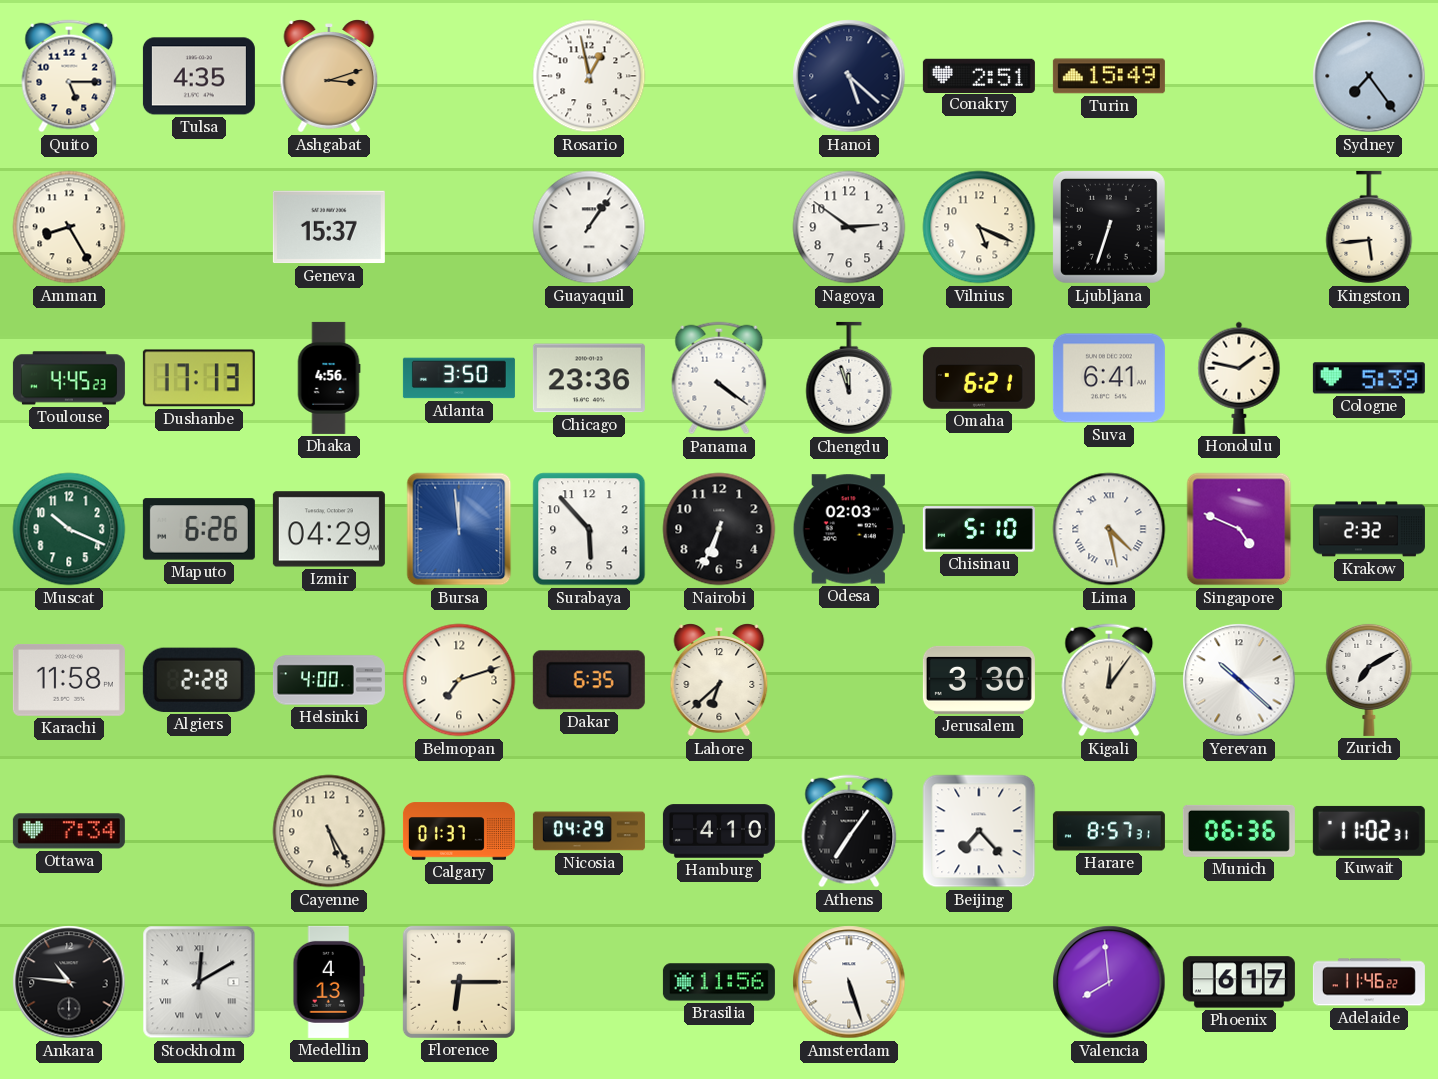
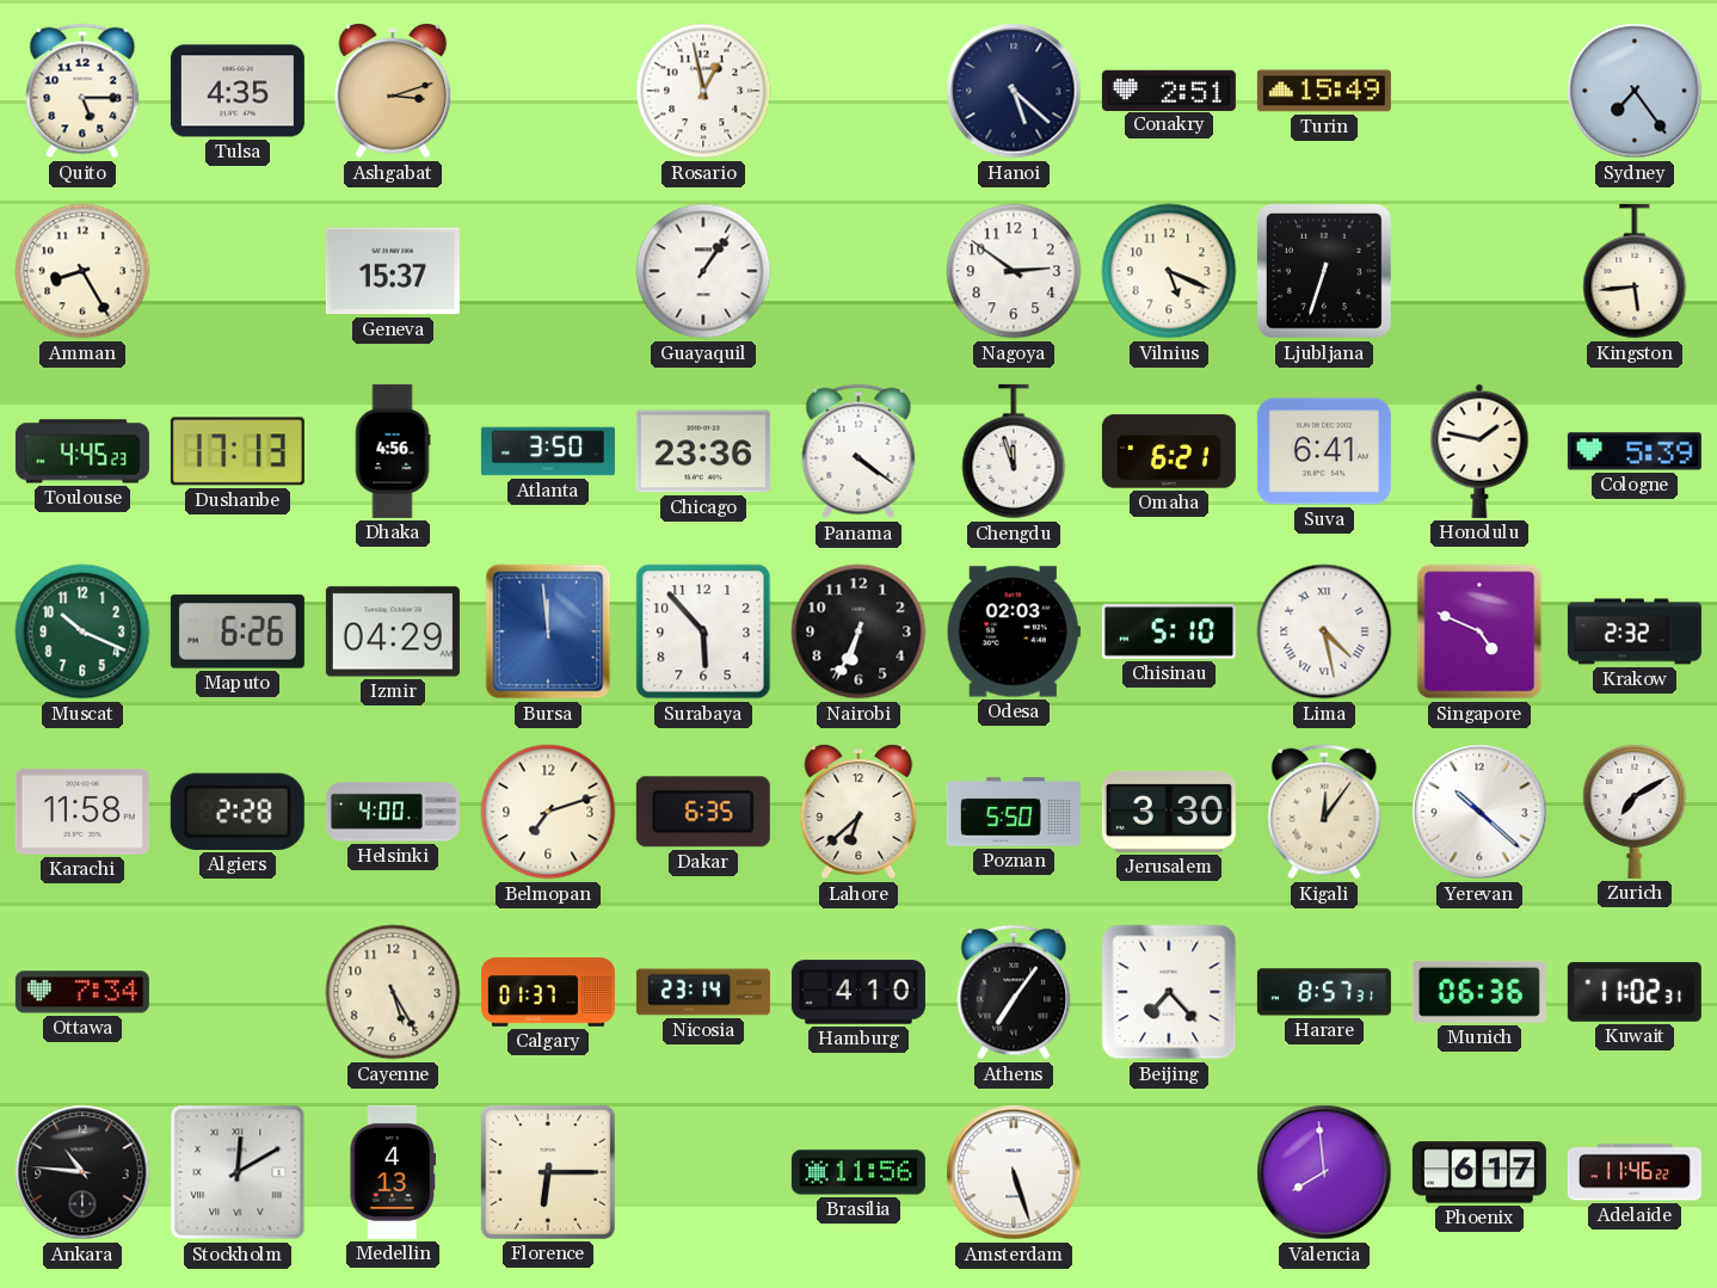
Poznan: none -> 5:50
Nicosia: 04:29 -> 23:14
